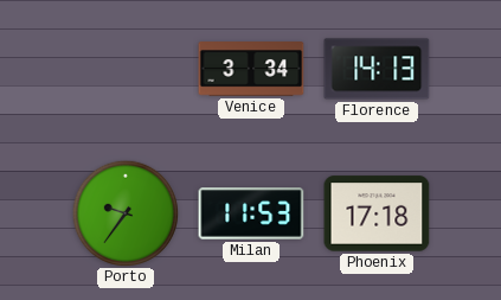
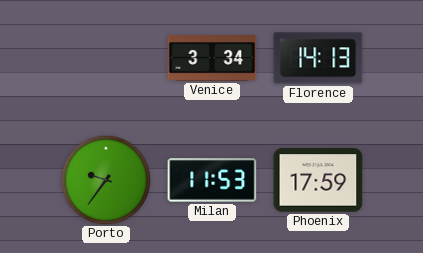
Phoenix: 17:18 -> 17:59
